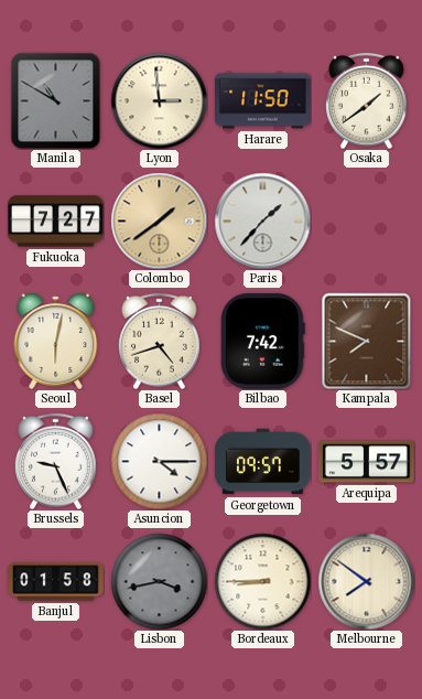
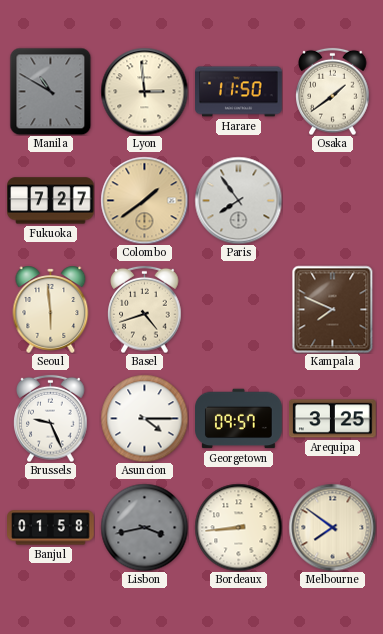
Paris: 1:37 -> 7:54
Seoul: 6:02 -> 5:59
Bilbao: 7:42 -> none
Arequipa: 5:57 -> 3:25
Bordeaux: 8:45 -> 8:44
